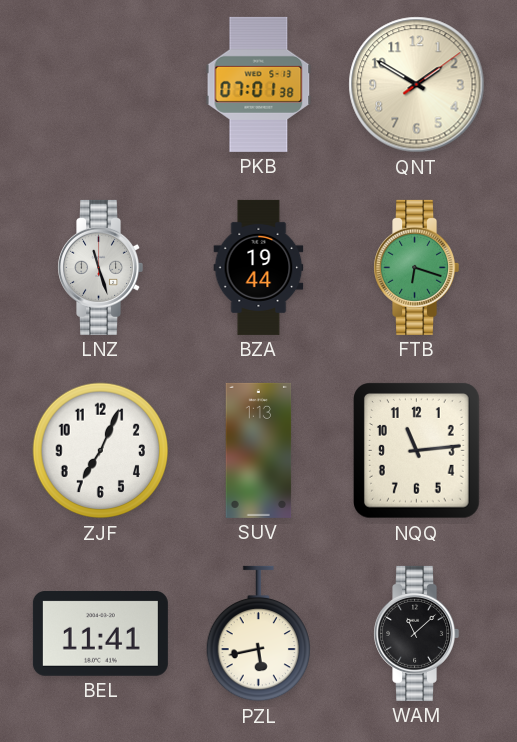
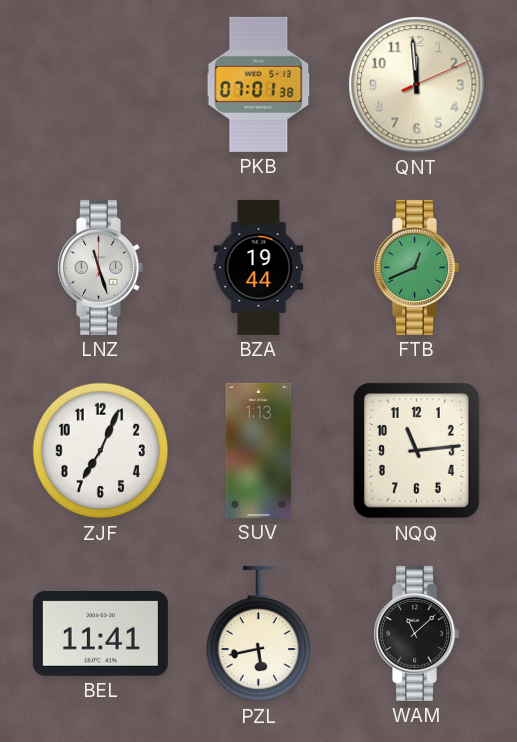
QNT: 1:50 -> 11:59
FTB: 6:18 -> 12:41
